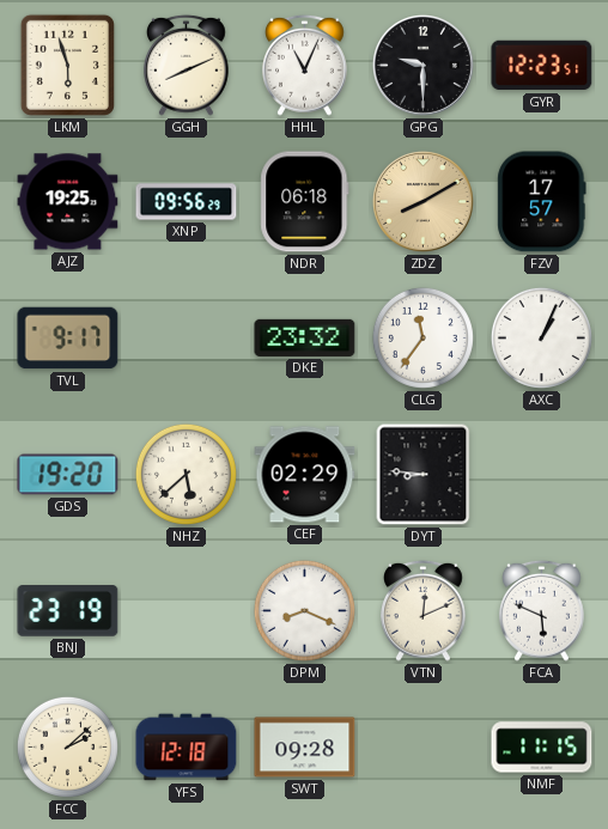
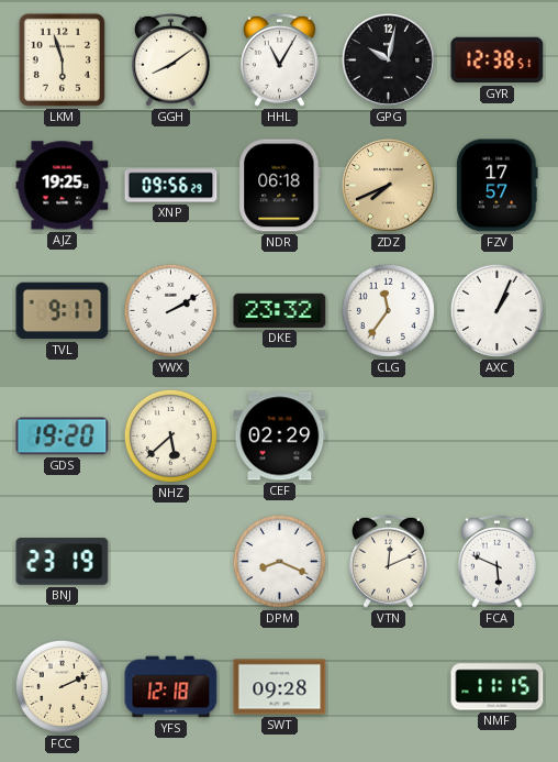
GGH: 8:11 -> 8:09
HHL: 11:04 -> 11:05
GPG: 9:30 -> 10:02
GYR: 12:23 -> 12:38
ZDZ: 8:10 -> 7:41
YWX: none -> 2:10
DYT: 8:46 -> none
FCC: 2:08 -> 2:11
